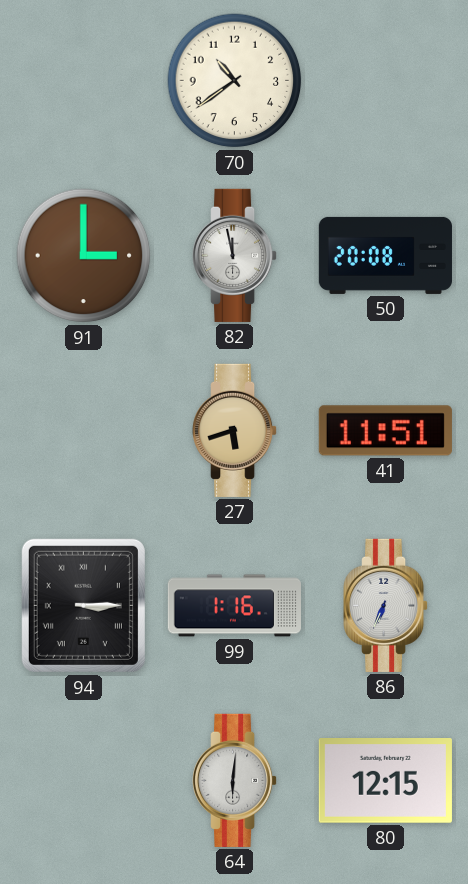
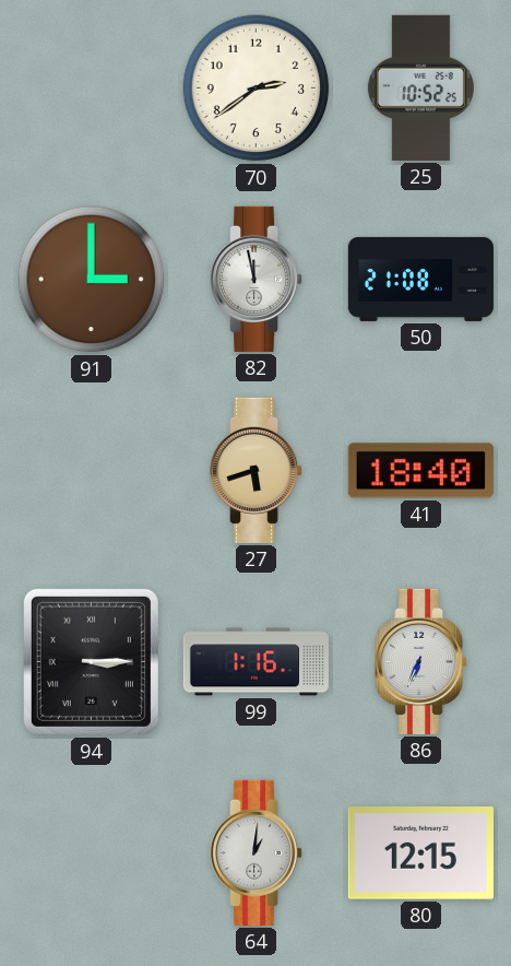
70: 10:39 -> 2:39
25: none -> 10:52
50: 20:08 -> 21:08
41: 11:51 -> 18:40
64: 6:01 -> 1:01
